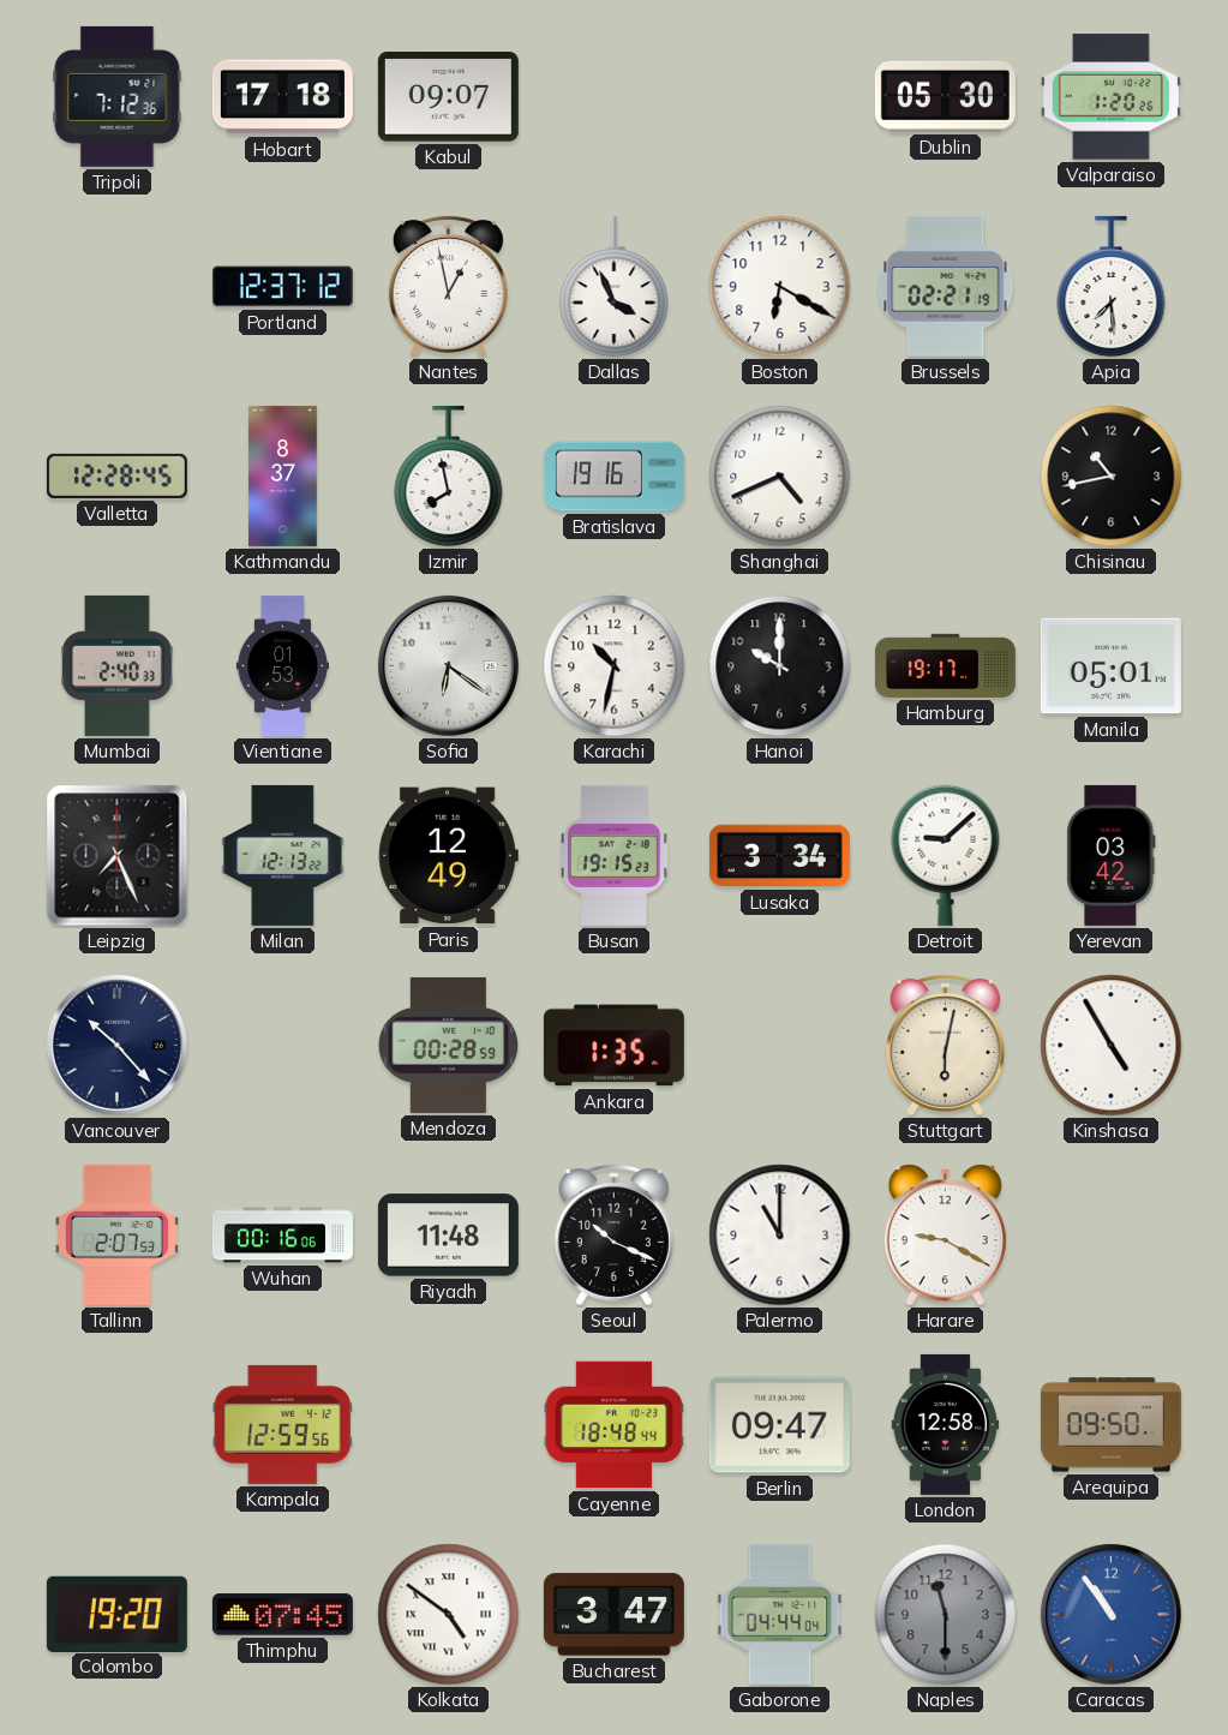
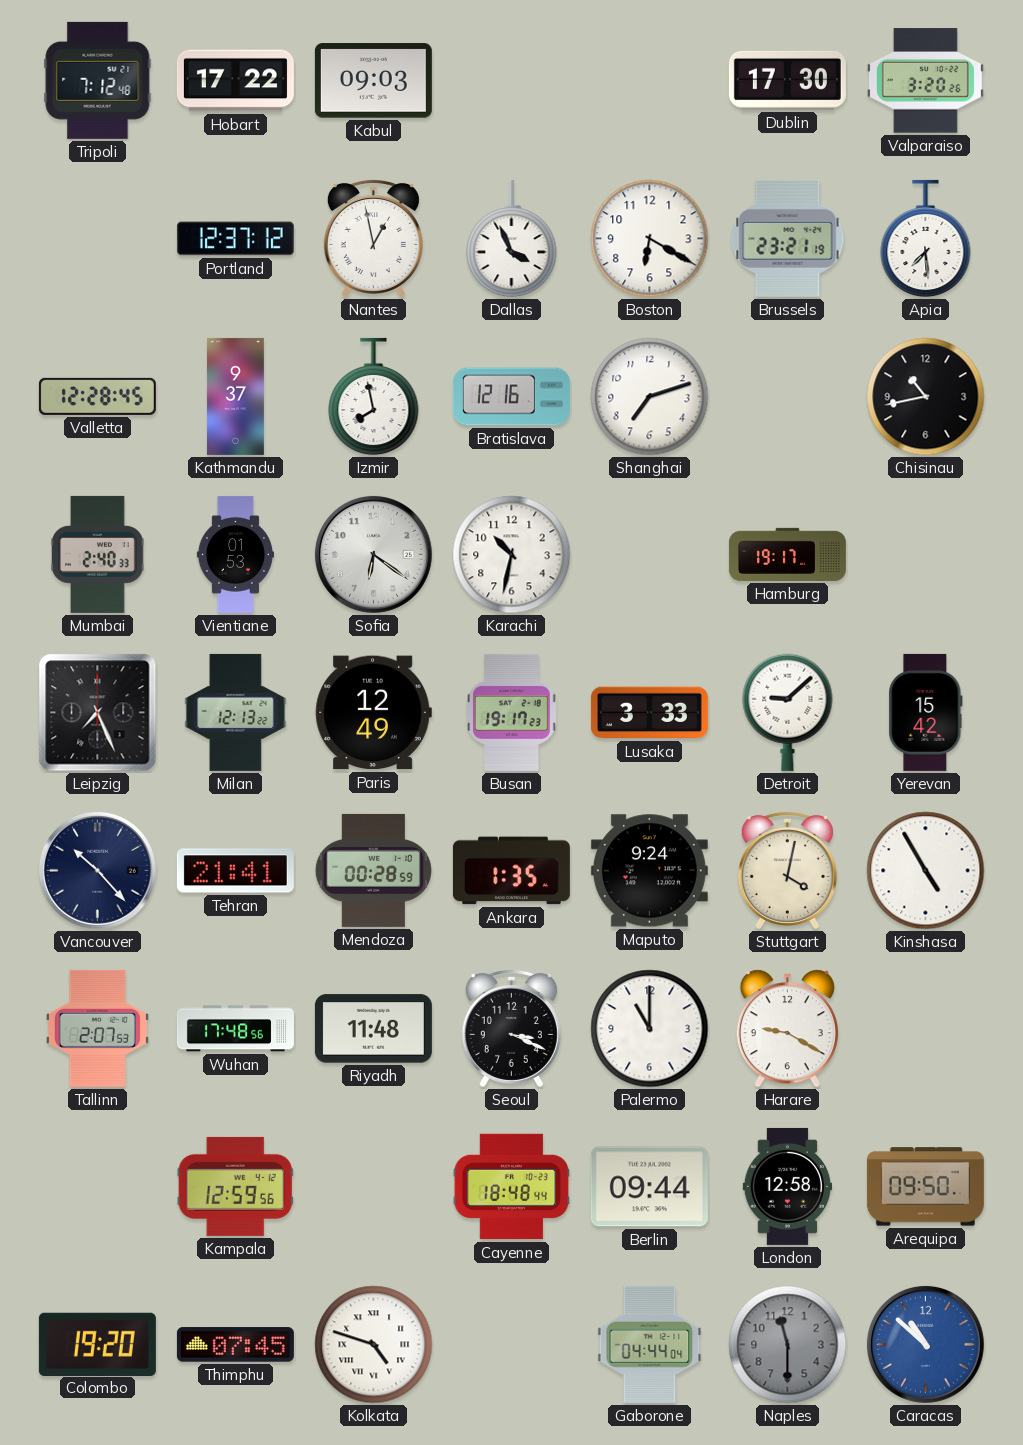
Tripoli: 7:12:36 -> 7:12:48
Hobart: 17:18 -> 17:22
Kabul: 09:07 -> 09:03
Dublin: 05:30 -> 17:30
Valparaiso: 1:20 -> 3:20
Brussels: 02:21 -> 23:21
Kathmandu: 8:37 -> 9:37
Bratislava: 19:16 -> 12:16
Shanghai: 4:41 -> 7:12
Hanoi: 10:00 -> none
Manila: 05:01 -> none
Busan: 19:15 -> 19:17
Lusaka: 3:34 -> 3:33
Yerevan: 03:42 -> 15:42
Tehran: none -> 21:41
Maputo: none -> 9:24
Stuttgart: 6:02 -> 4:02
Wuhan: 00:16 -> 17:48
Seoul: 10:19 -> 3:19
Berlin: 09:47 -> 09:44
Kolkata: 4:51 -> 4:48
Bucharest: 3:47 -> none
Caracas: 10:54 -> 10:52
